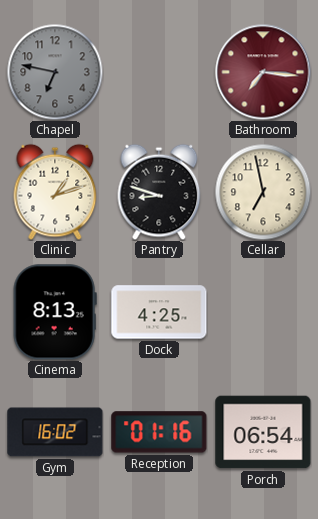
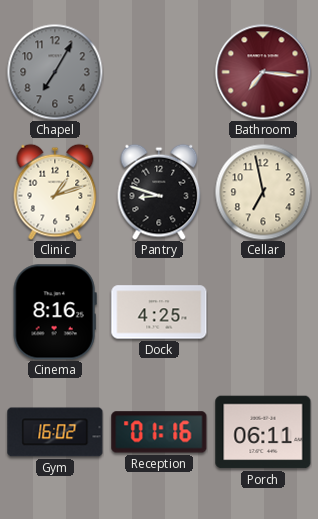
Chapel: 6:47 -> 7:05
Cinema: 8:13 -> 8:16
Porch: 06:54 -> 06:11
